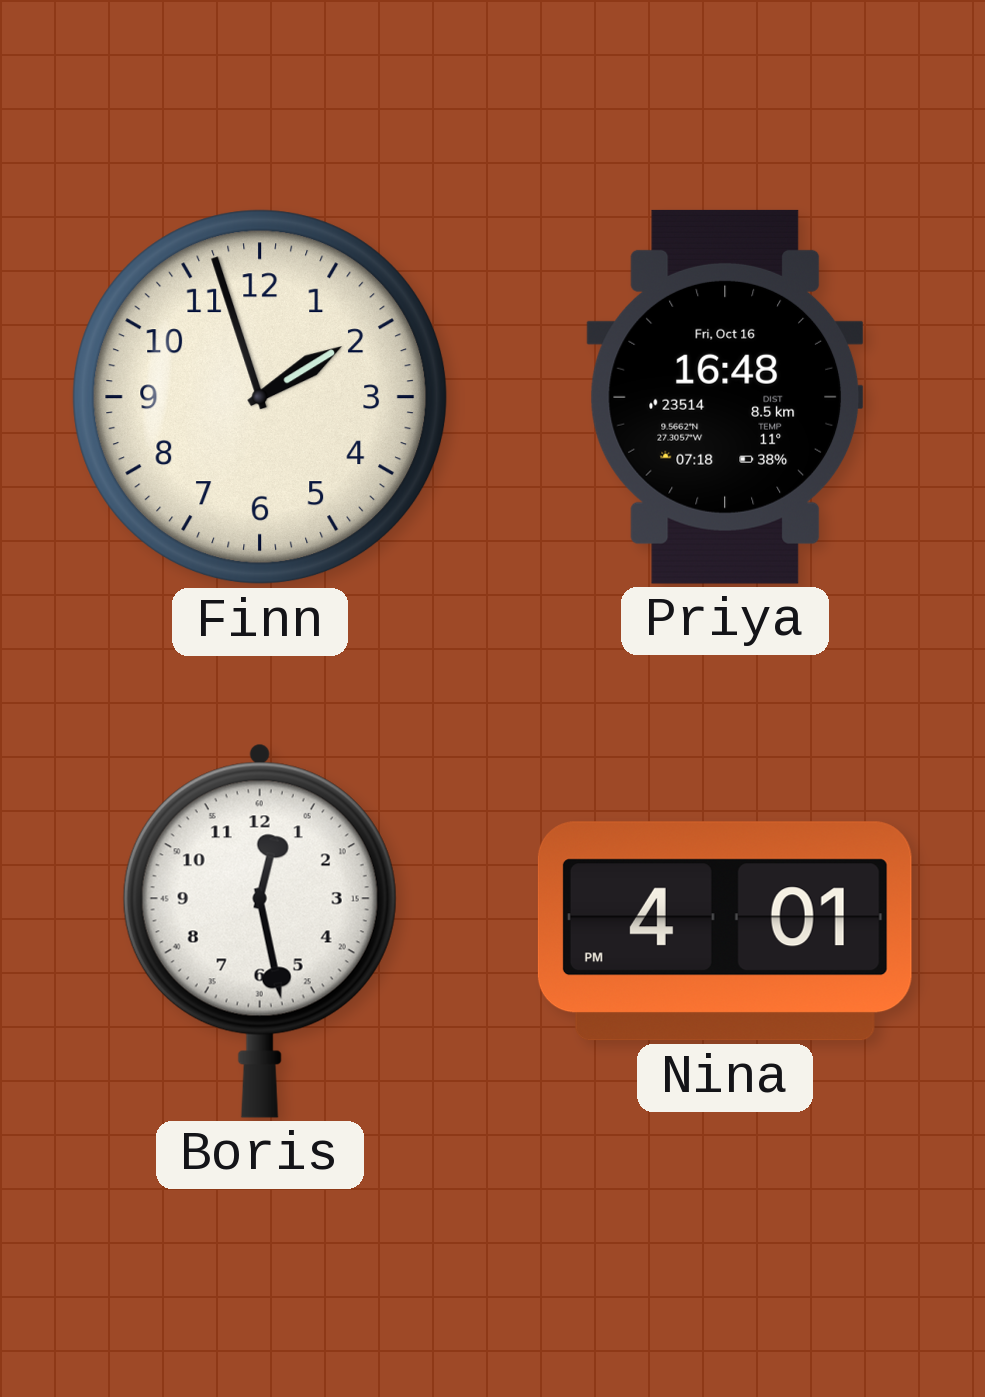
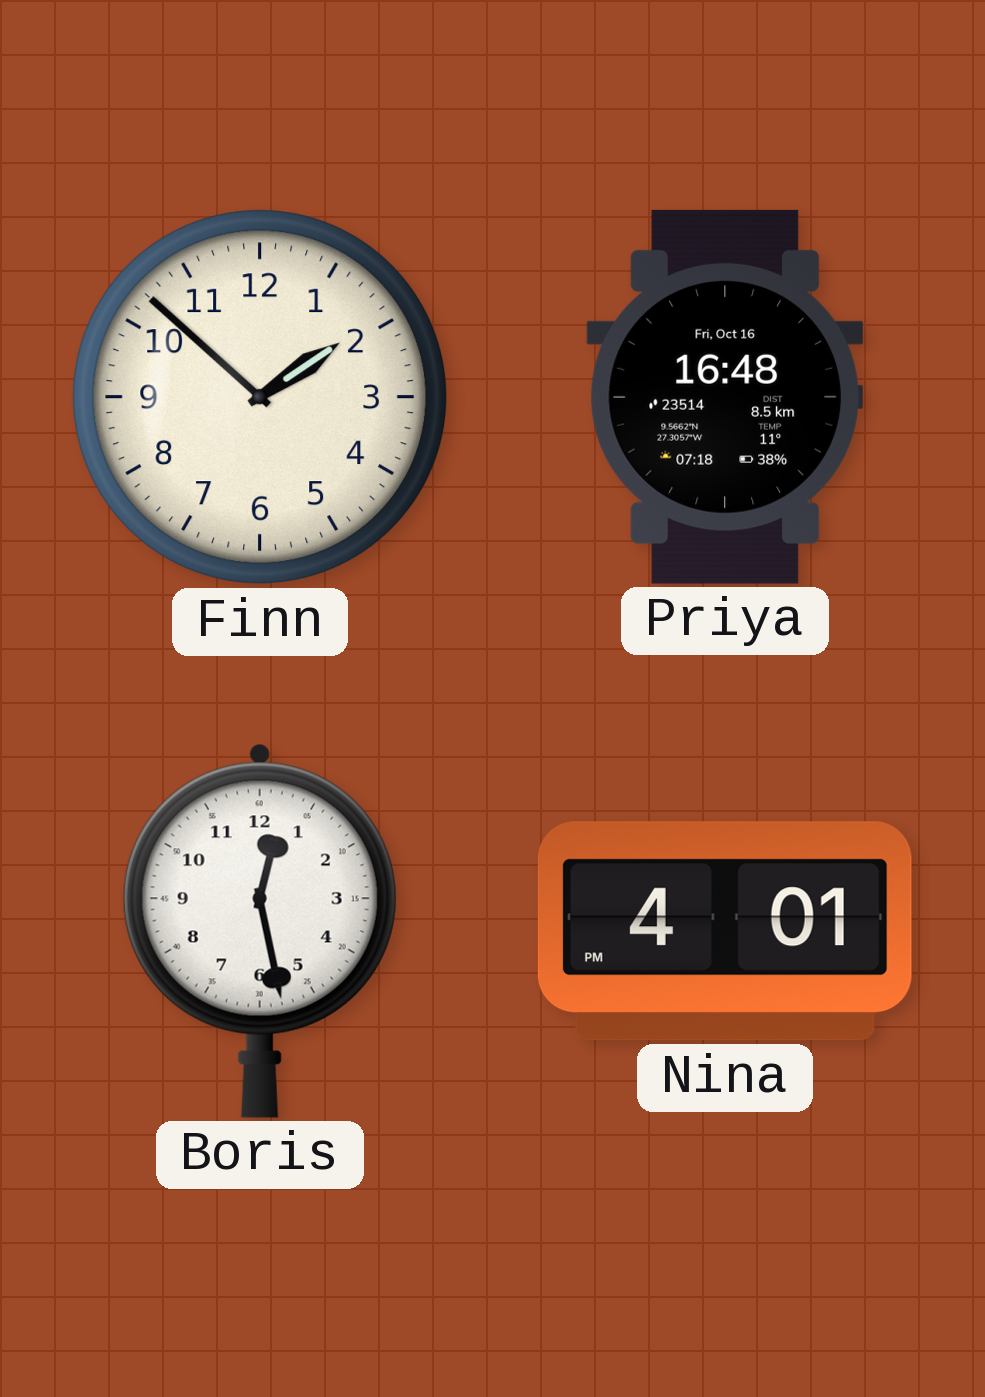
Finn: 1:57 -> 1:52
